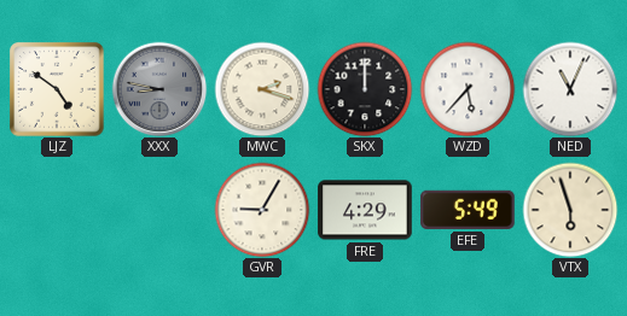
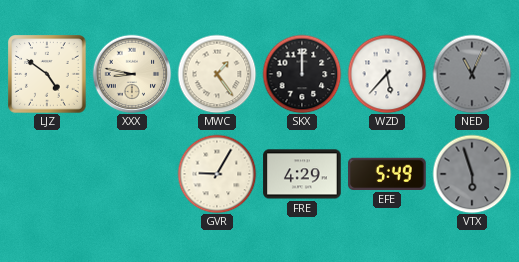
XXX dial: grey -> cream
MWC: 2:18 -> 1:24
NED dial: white -> grey
VTX dial: cream -> grey
